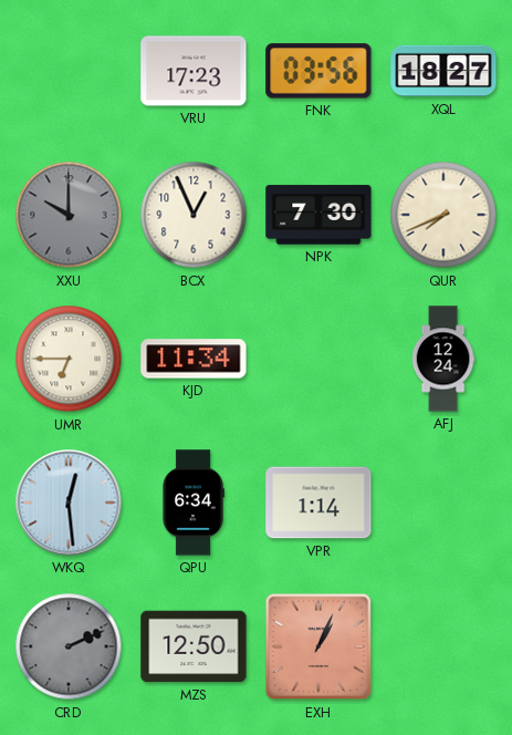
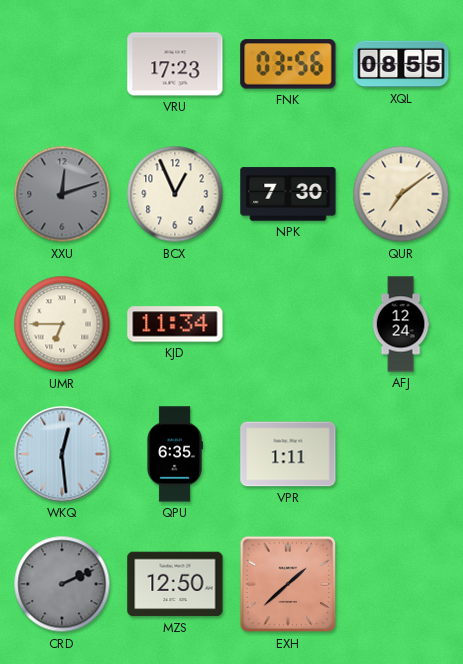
XQL: 18:27 -> 08:55
XXU: 10:00 -> 12:12
QUR: 7:41 -> 7:09
QPU: 6:34 -> 6:35
VPR: 1:14 -> 1:11
EXH: 1:04 -> 1:38
